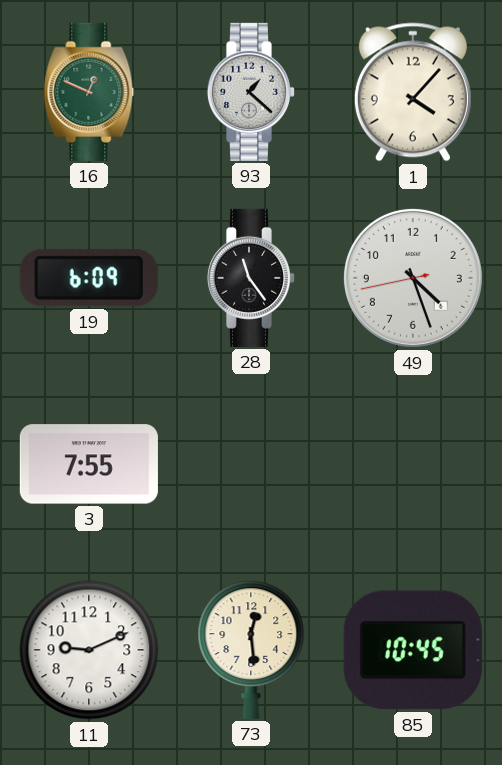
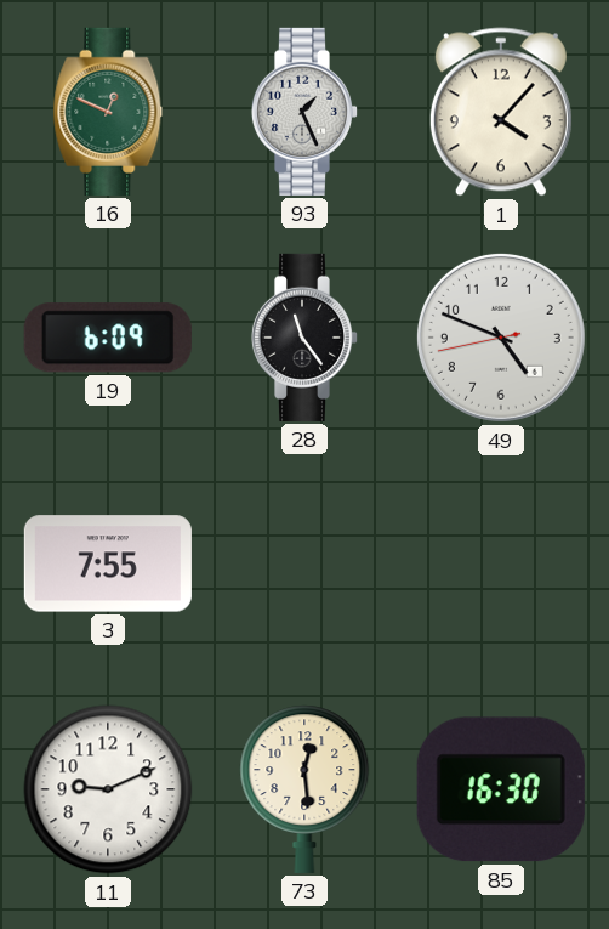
93: 1:22 -> 1:26
49: 4:26 -> 4:48
85: 10:45 -> 16:30
